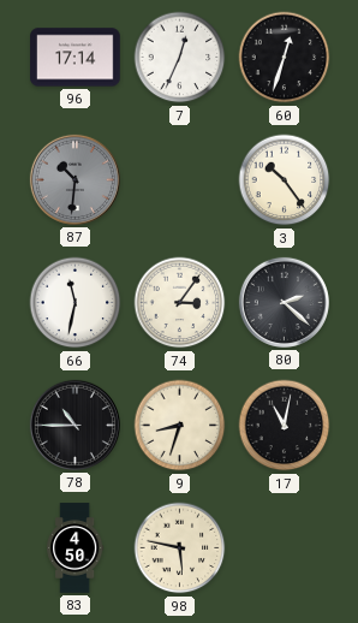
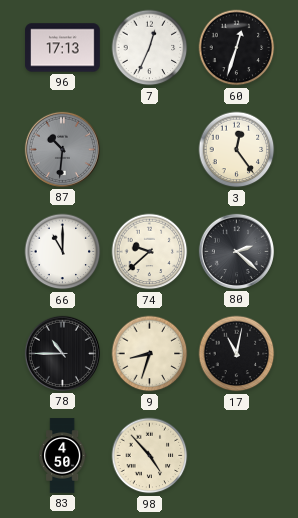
96: 17:14 -> 17:13
3: 10:24 -> 12:24
66: 11:32 -> 11:00
74: 3:06 -> 9:38
98: 5:47 -> 4:53
